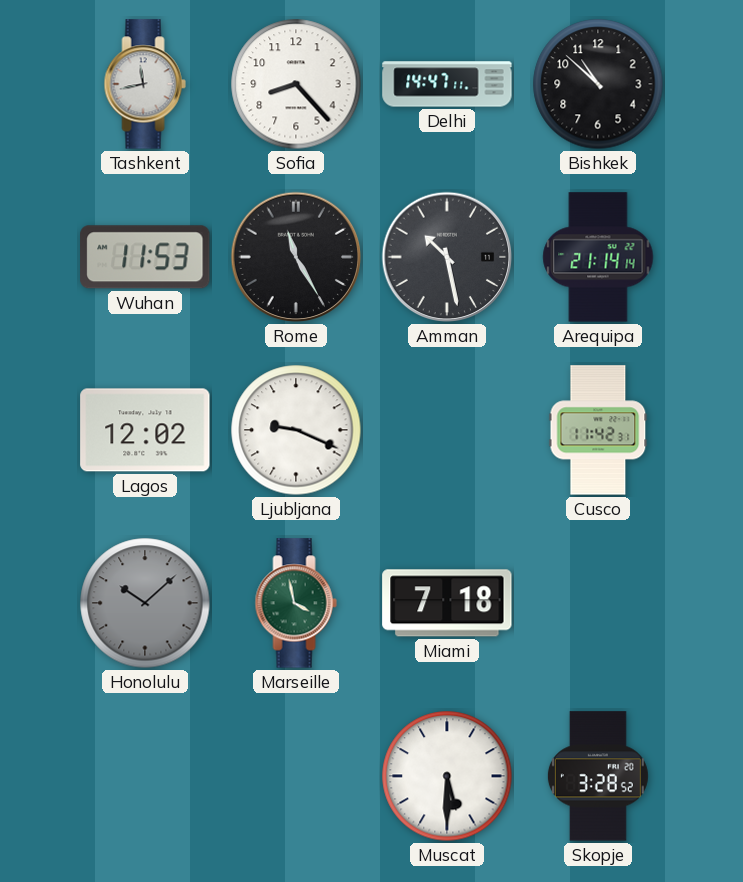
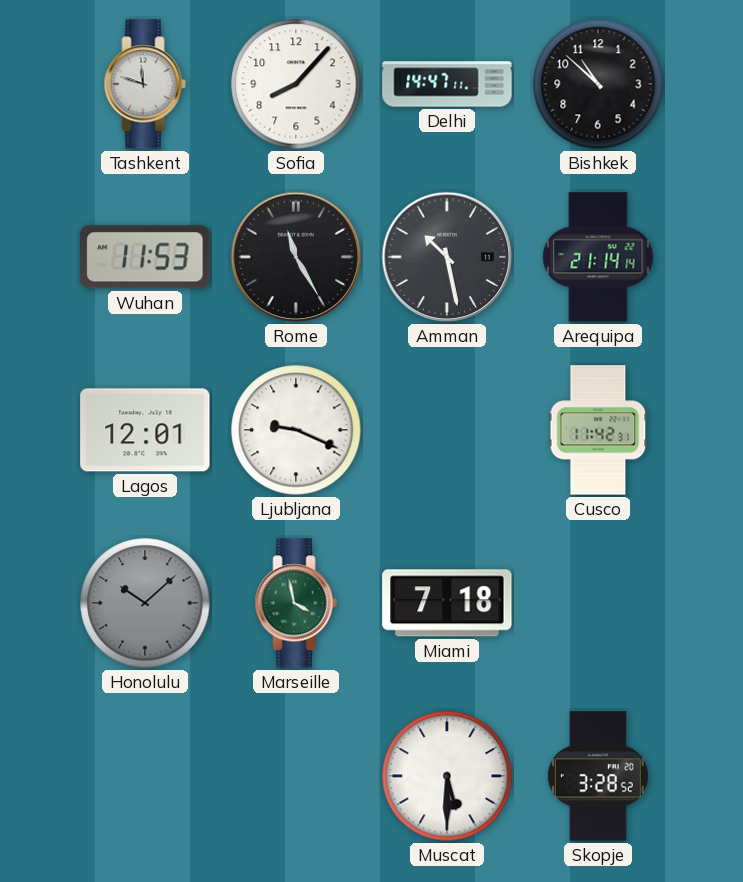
Tashkent: 11:43 -> 11:48
Sofia: 8:23 -> 8:07
Lagos: 12:02 -> 12:01
